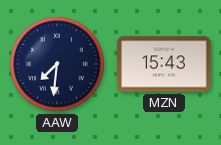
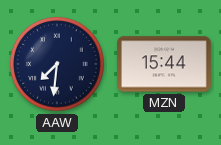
MZN: 15:43 -> 15:44
